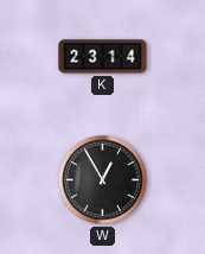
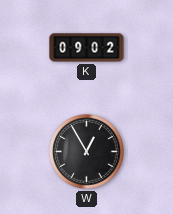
K: 23:14 -> 09:02
